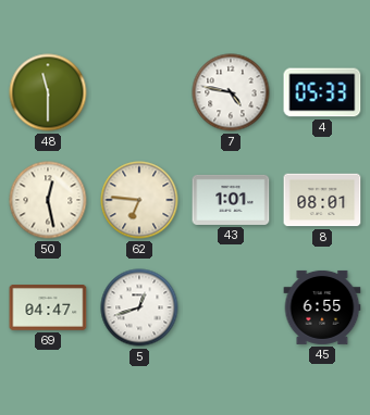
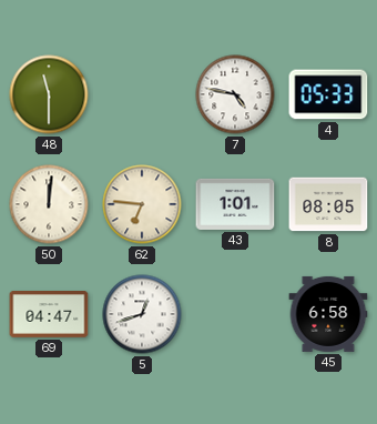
50: 12:28 -> 12:01
8: 08:01 -> 08:05
45: 6:55 -> 6:58
